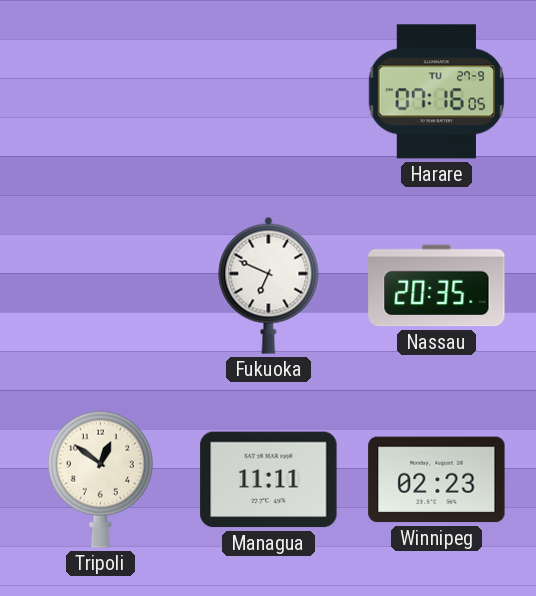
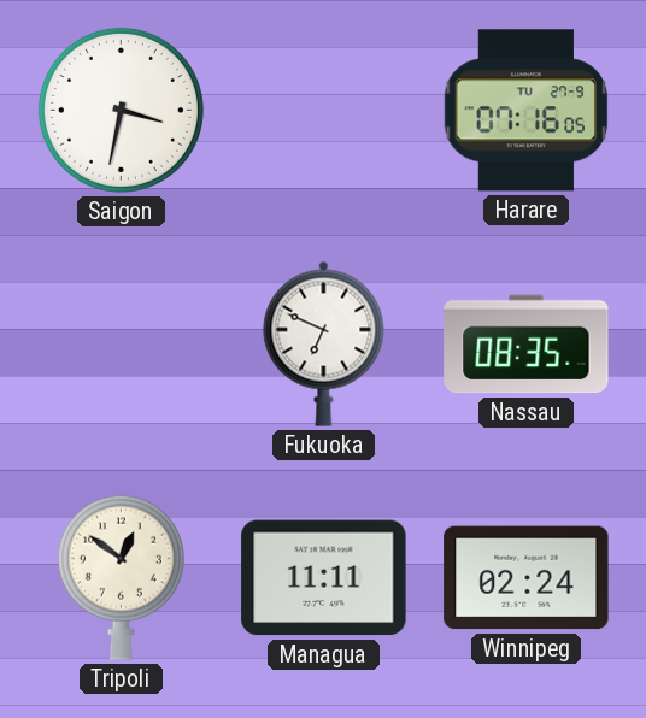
Saigon: none -> 3:32
Nassau: 20:35 -> 08:35
Winnipeg: 02:23 -> 02:24
